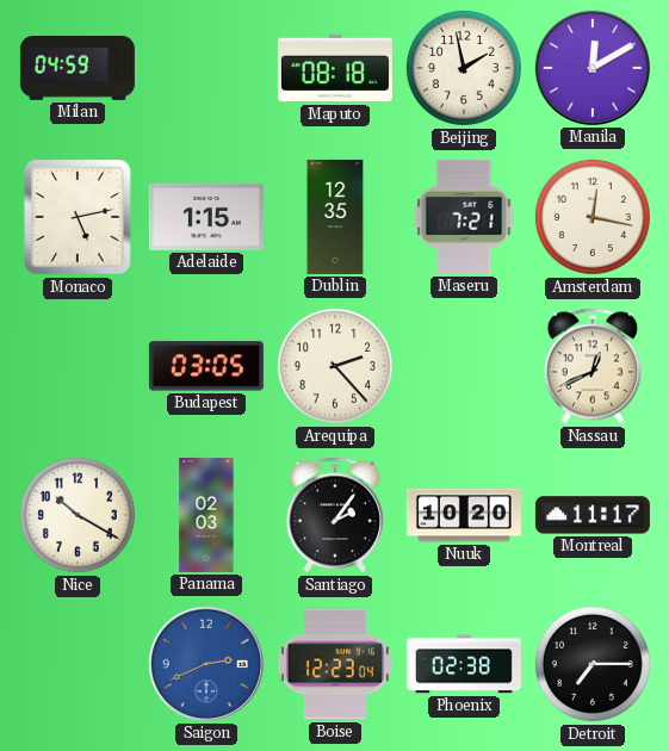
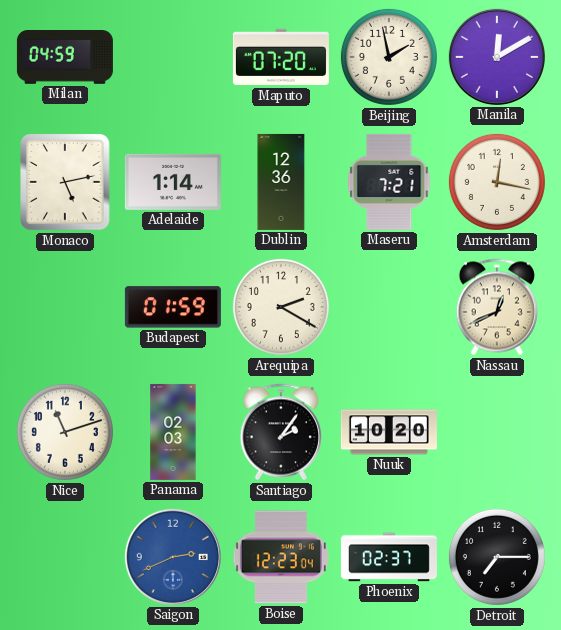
Maputo: 08:18 -> 07:20
Adelaide: 1:15 -> 1:14
Dublin: 12:35 -> 12:36
Budapest: 03:05 -> 01:59
Arequipa: 2:23 -> 2:20
Nice: 10:20 -> 11:12
Montreal: 11:17 -> none
Phoenix: 02:38 -> 02:37
